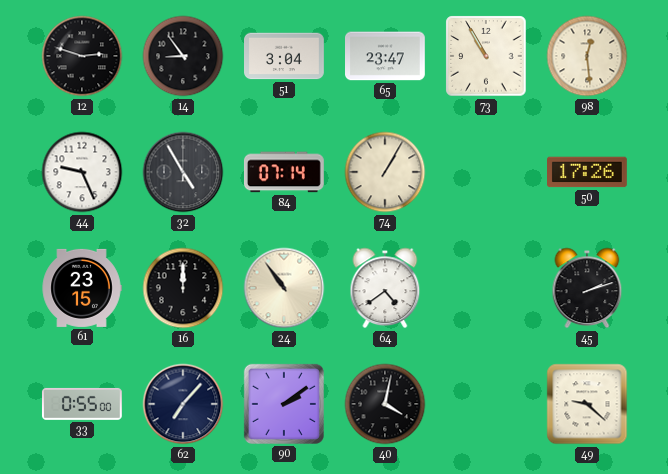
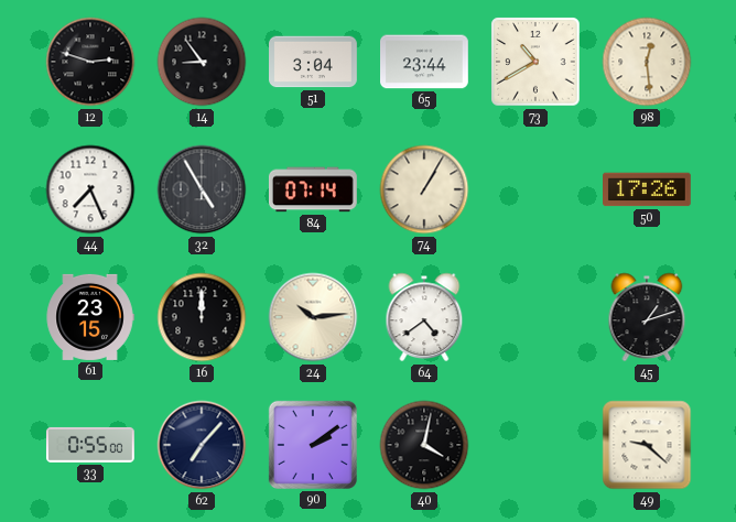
65: 23:47 -> 23:44
73: 10:55 -> 10:40
44: 9:26 -> 7:26
24: 10:54 -> 10:14
45: 2:12 -> 1:12
